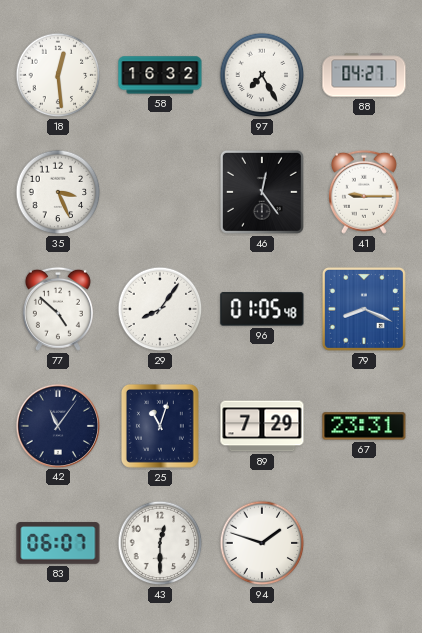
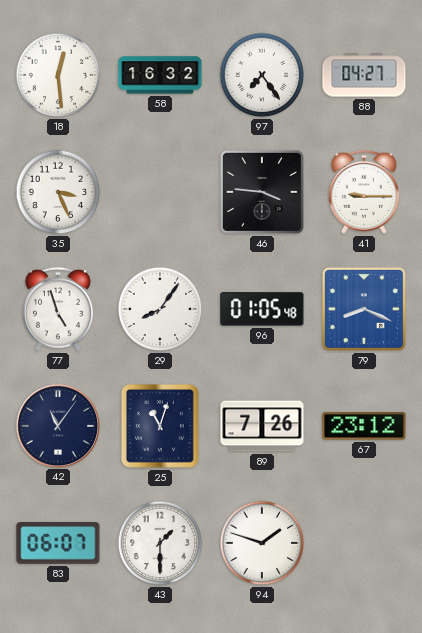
97: 7:25 -> 7:24
46: 12:24 -> 3:46
77: 4:52 -> 4:57
89: 7:29 -> 7:26
67: 23:31 -> 23:12
43: 12:30 -> 1:30
